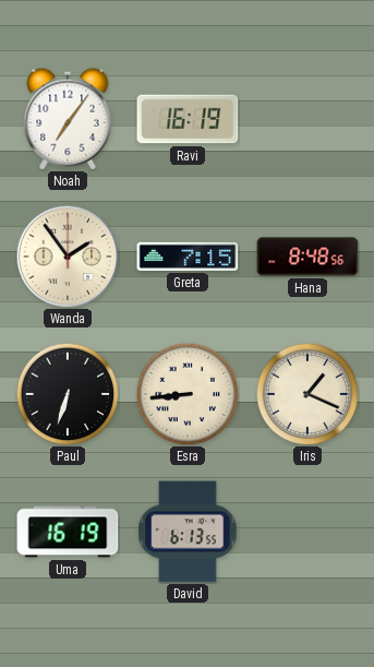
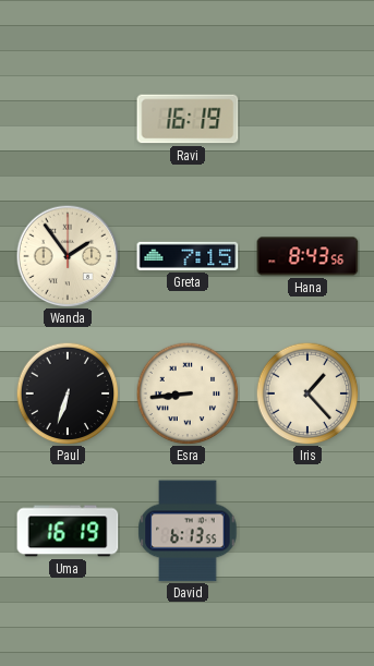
Noah: 7:06 -> none
Hana: 8:48 -> 8:43
Iris: 1:19 -> 1:23
